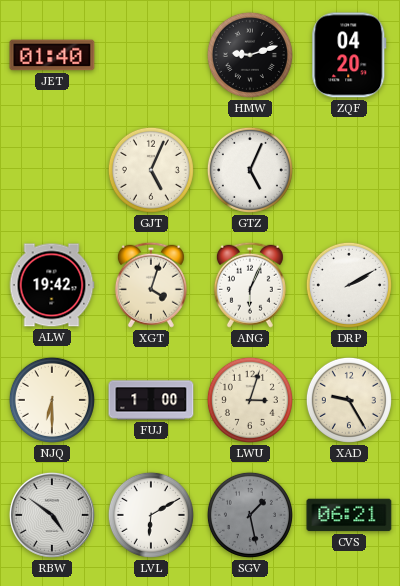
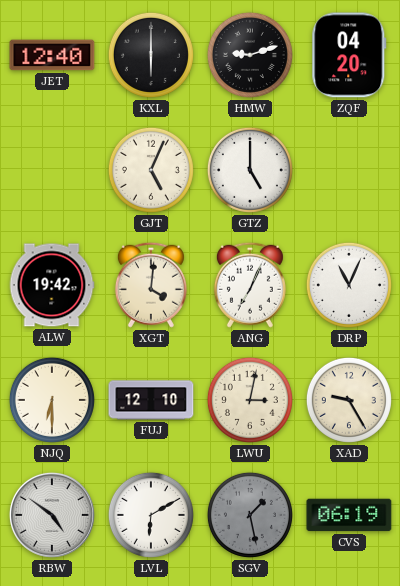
JET: 01:40 -> 12:40
KXL: none -> 6:00
GTZ: 5:04 -> 5:00
XGT: 4:03 -> 4:01
ANG: 6:04 -> 7:04
DRP: 2:10 -> 11:04
FUJ: 1:00 -> 12:10
LWU: 3:03 -> 3:02
CVS: 06:21 -> 06:19
